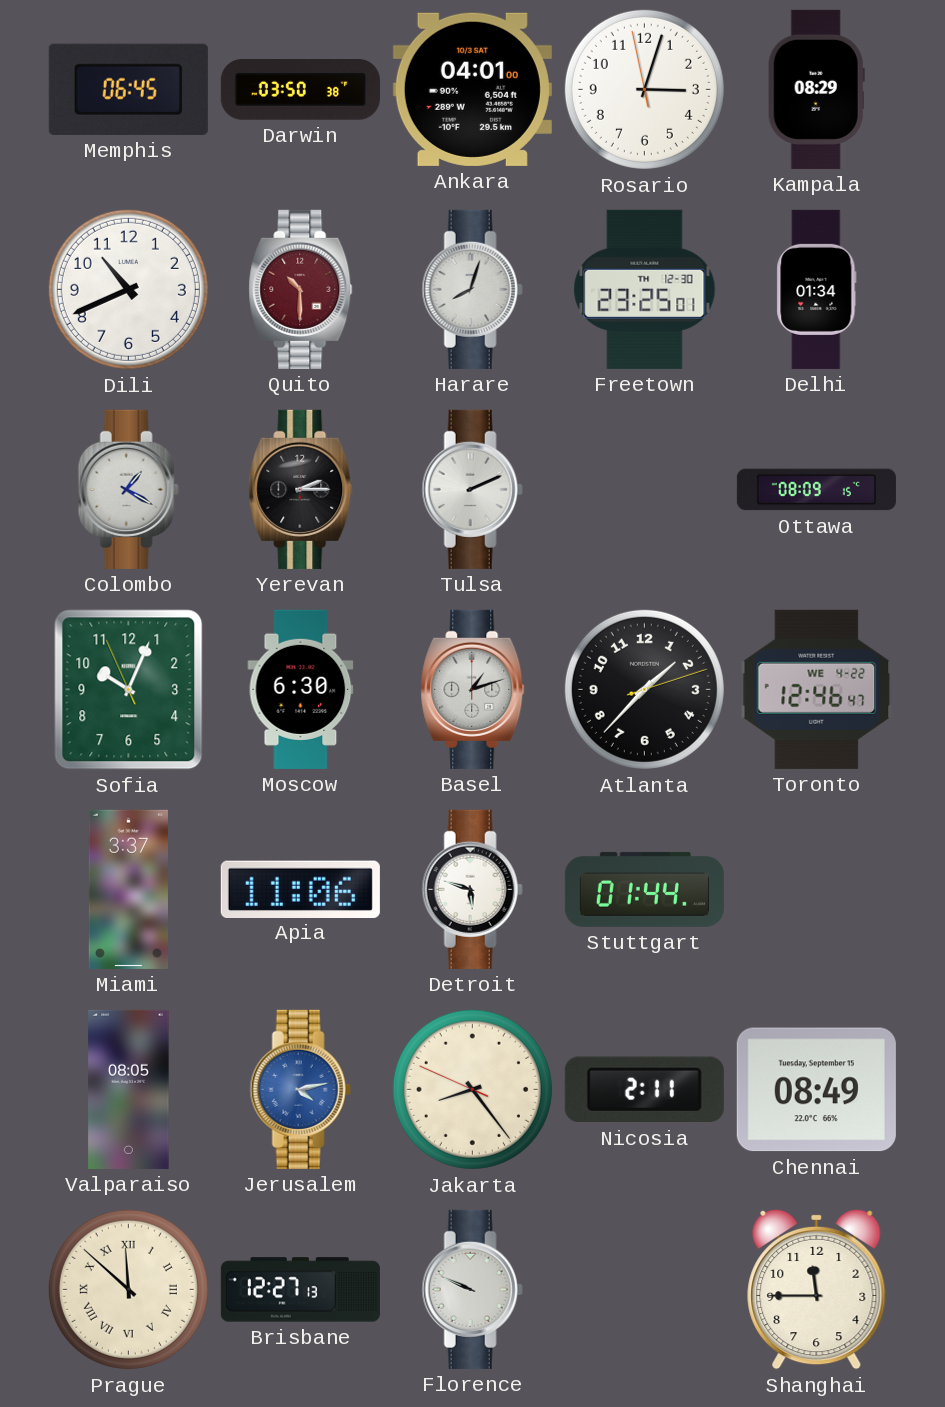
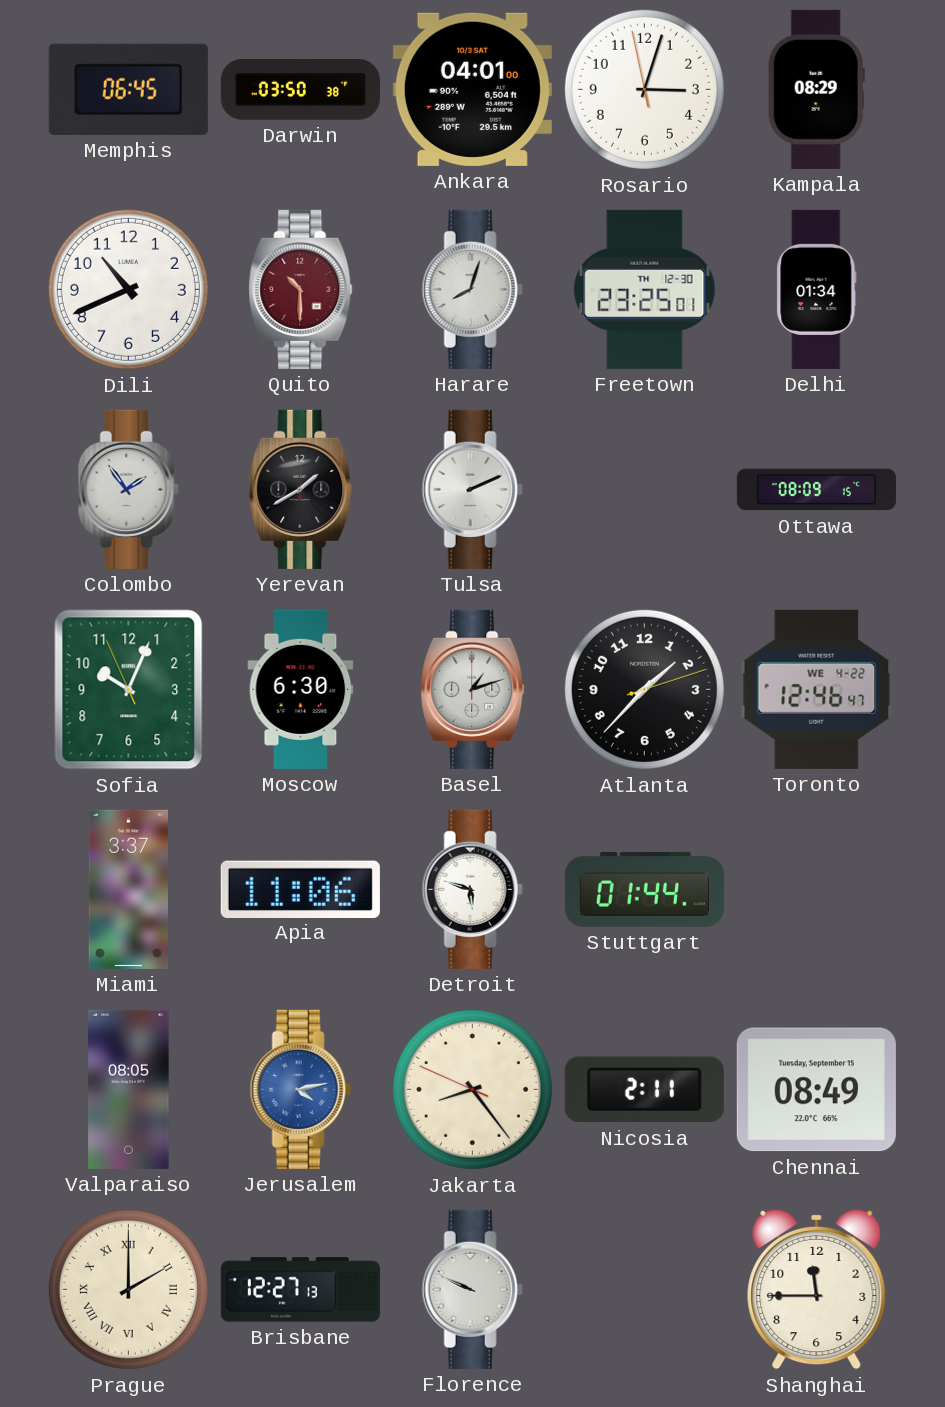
Colombo: 1:20 -> 1:54
Yerevan: 2:15 -> 1:40
Prague: 11:52 -> 2:00
